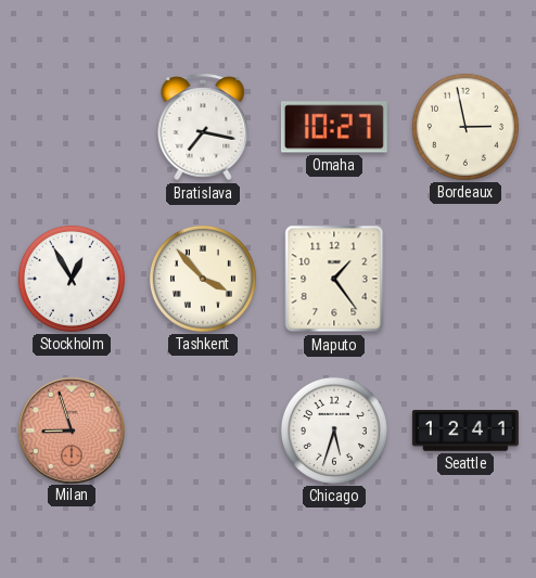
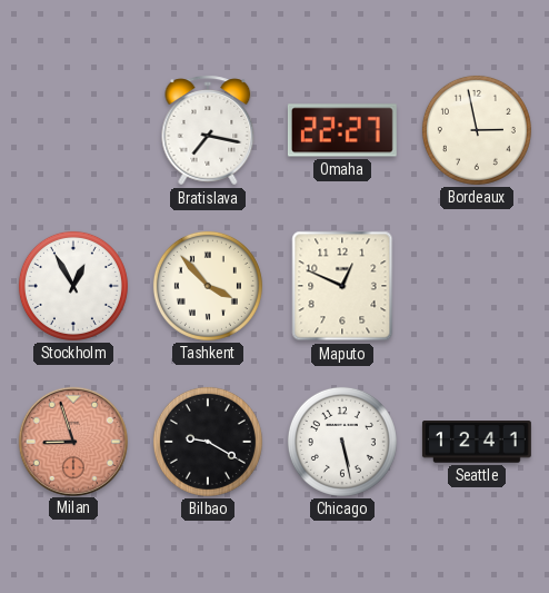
Omaha: 10:27 -> 22:27
Maputo: 1:24 -> 12:49
Bilbao: none -> 9:20
Chicago: 5:33 -> 5:28
